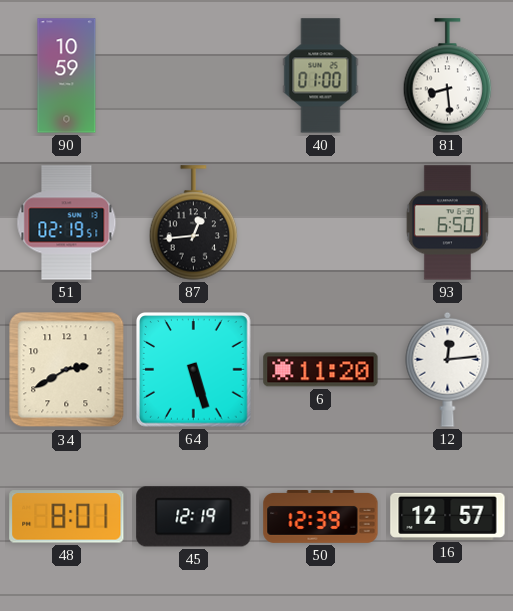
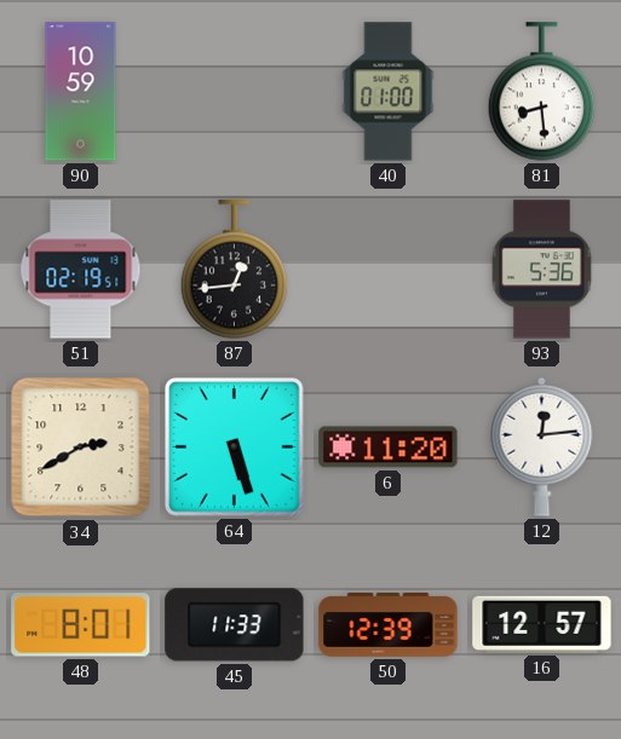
93: 6:50 -> 5:36
45: 12:19 -> 11:33
